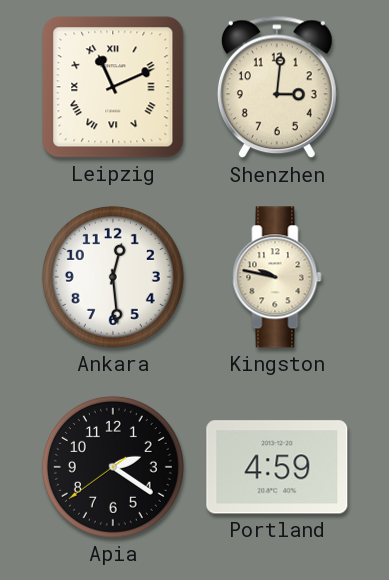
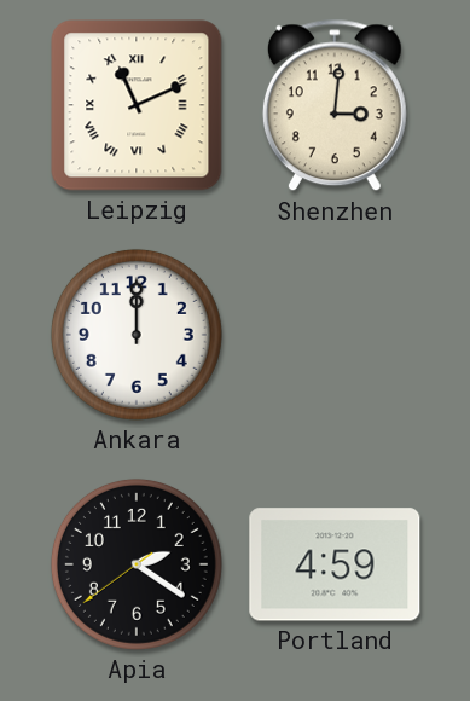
Ankara: 12:29 -> 12:00
Kingston: 9:47 -> none
